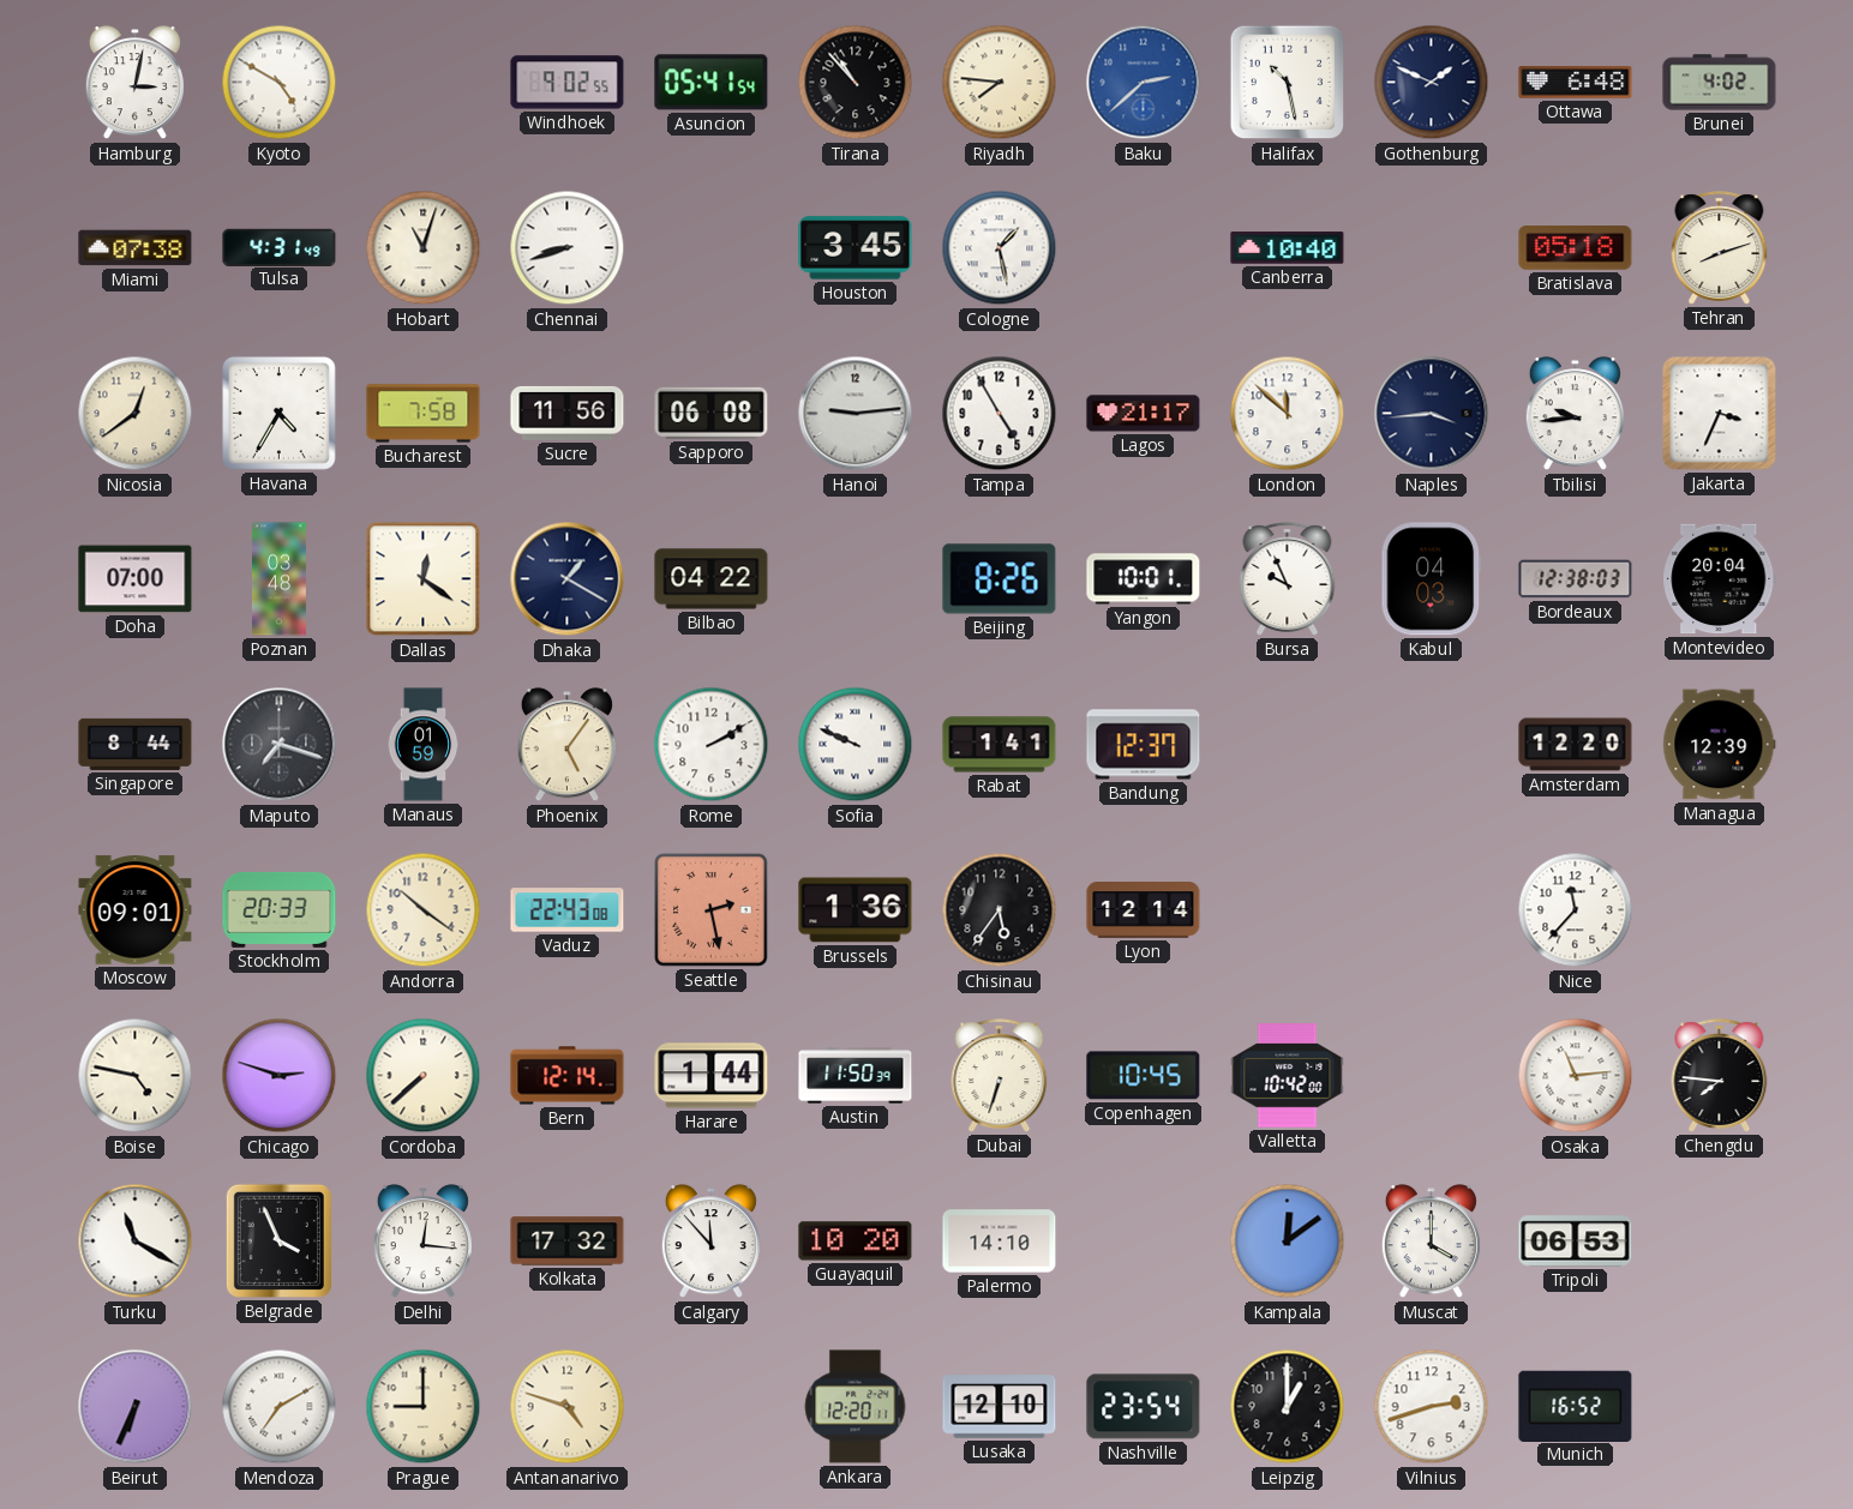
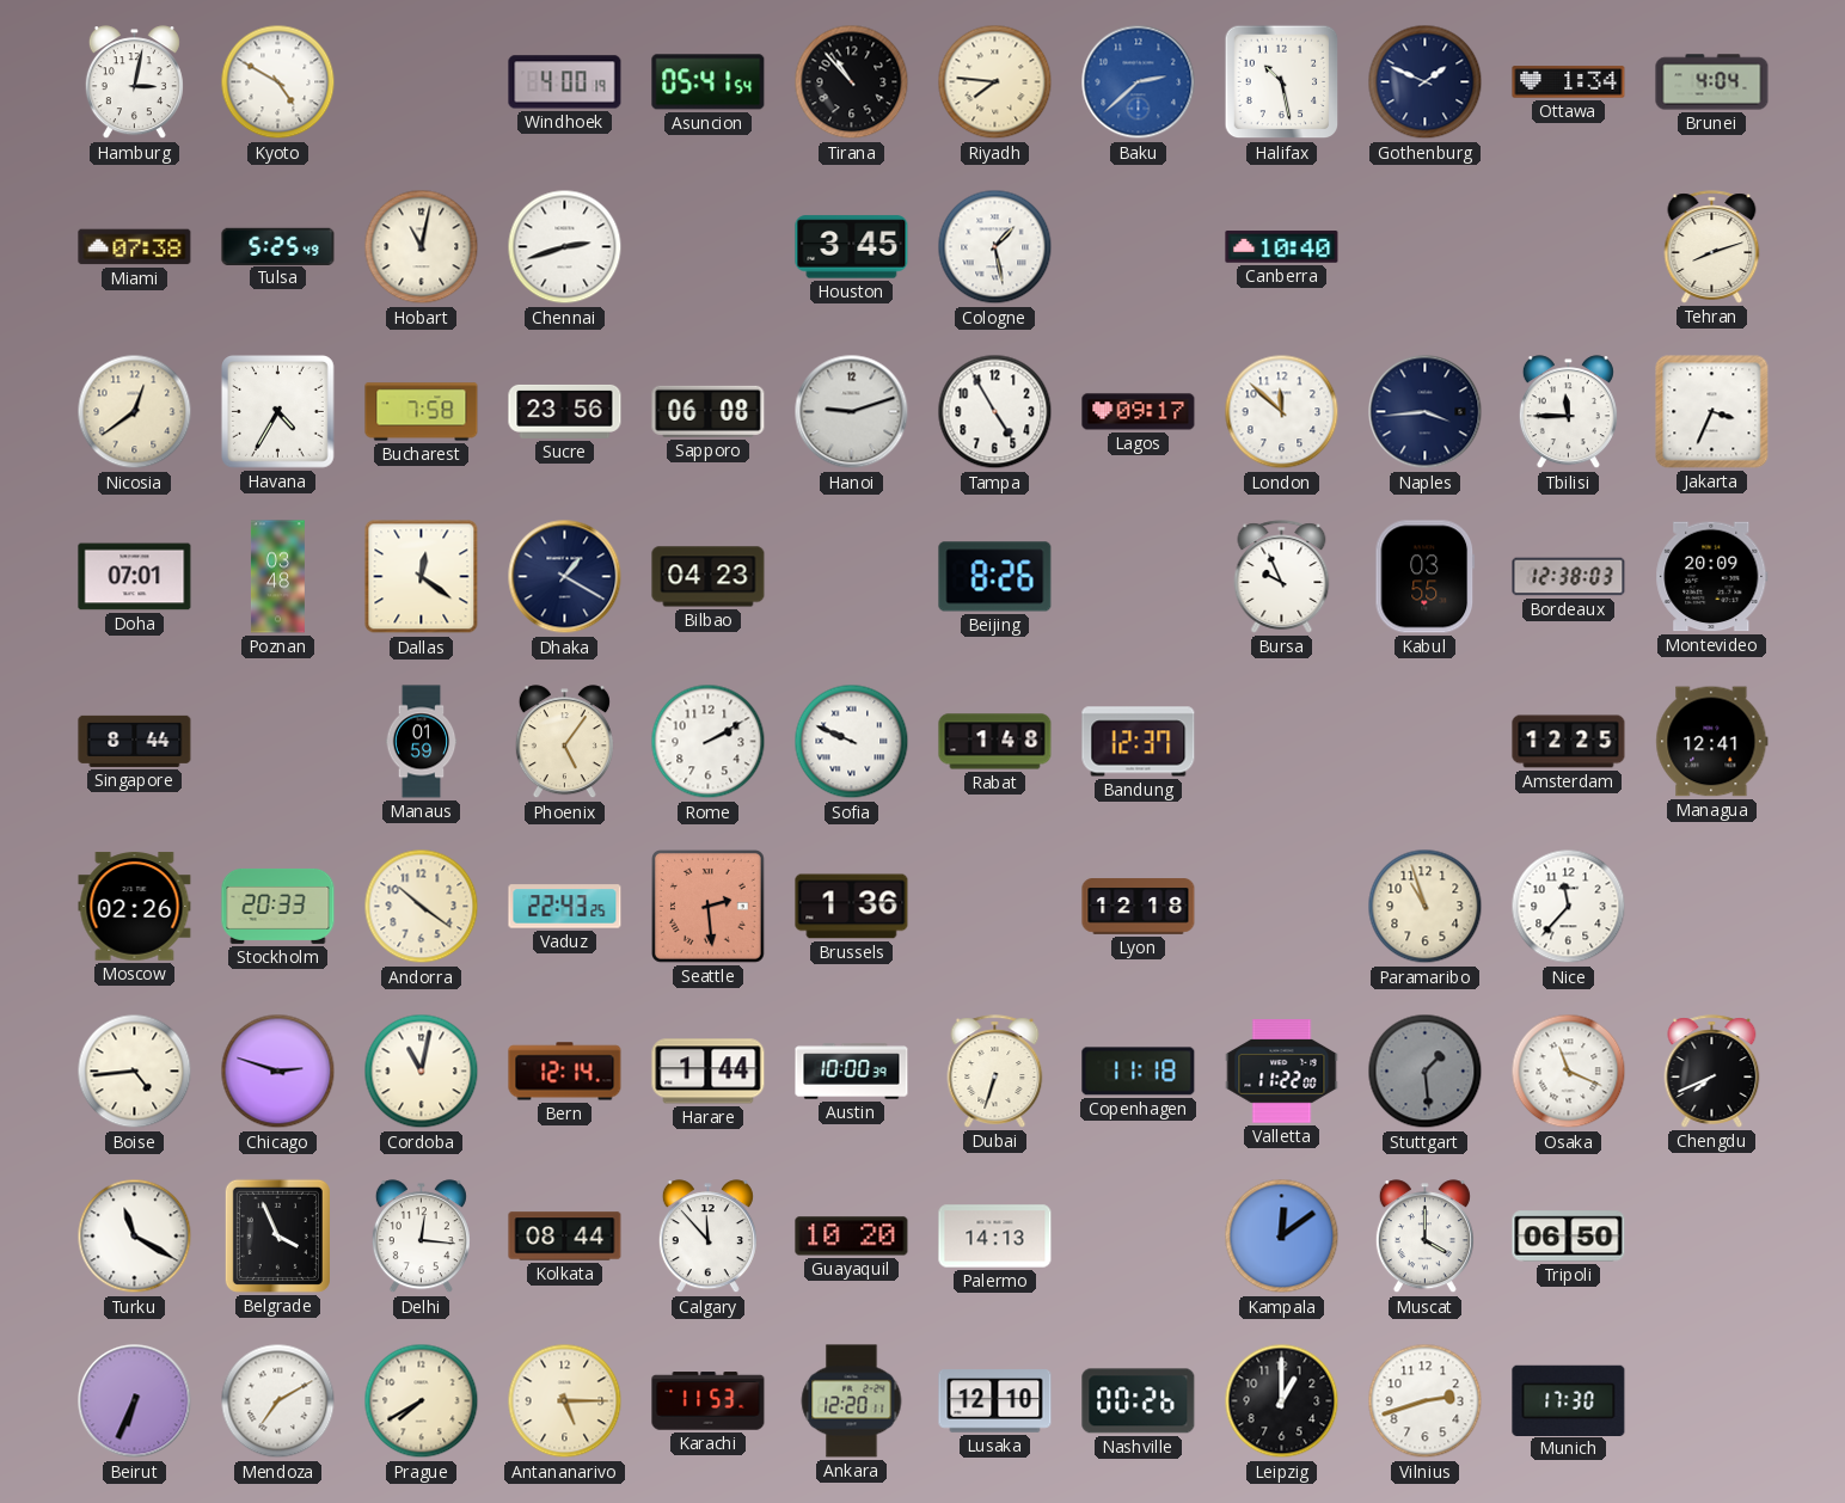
Windhoek: 9:02 -> 4:00
Ottawa: 6:48 -> 1:34
Brunei: 4:02 -> 4:04
Tulsa: 4:31 -> 5:25
Hobart: 11:03 -> 11:02
Chennai: 8:42 -> 2:42
Bratislava: 05:18 -> none
Sucre: 11:56 -> 23:56
Hanoi: 9:14 -> 9:12
Lagos: 21:17 -> 09:17
Tbilisi: 9:44 -> 11:45
Doha: 07:00 -> 07:01
Bilbao: 04:22 -> 04:23
Yangon: 10:01 -> none
Kabul: 04:03 -> 03:55
Montevideo: 20:04 -> 20:09
Maputo: 7:18 -> none
Rabat: 1:41 -> 1:48
Amsterdam: 12:20 -> 12:25
Managua: 12:39 -> 12:41
Moscow: 09:01 -> 02:26
Vaduz: 22:43:08 -> 22:43:25
Seattle: 2:28 -> 2:29
Chisinau: 5:36 -> none
Lyon: 12:14 -> 12:18
Paramaribo: none -> 10:57
Boise: 4:47 -> 4:44
Cordoba: 7:38 -> 11:02
Austin: 11:50 -> 10:00
Copenhagen: 10:45 -> 11:18
Valletta: 10:42 -> 11:22
Stuttgart: none -> 1:29
Osaka: 11:14 -> 11:19
Chengdu: 7:46 -> 7:41
Kolkata: 17:32 -> 08:44
Palermo: 14:10 -> 14:13
Tripoli: 06:53 -> 06:50
Prague: 9:00 -> 7:40
Antananarivo: 4:48 -> 5:15
Karachi: none -> 11:53
Nashville: 23:54 -> 00:26
Munich: 16:52 -> 17:30
